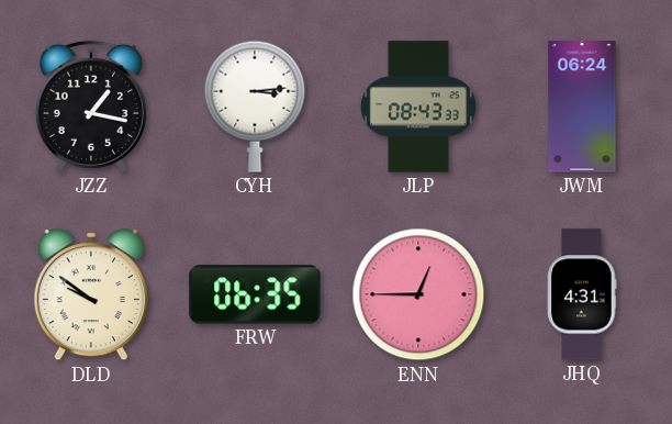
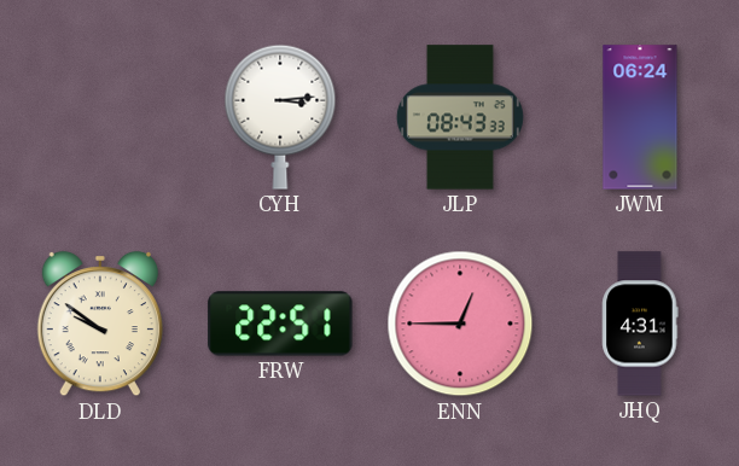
JZZ: 1:17 -> none
FRW: 06:35 -> 22:51
